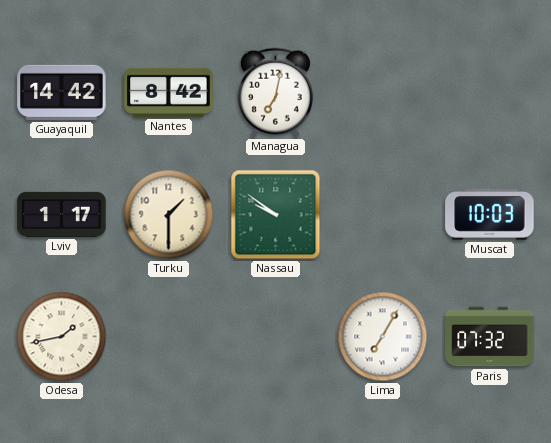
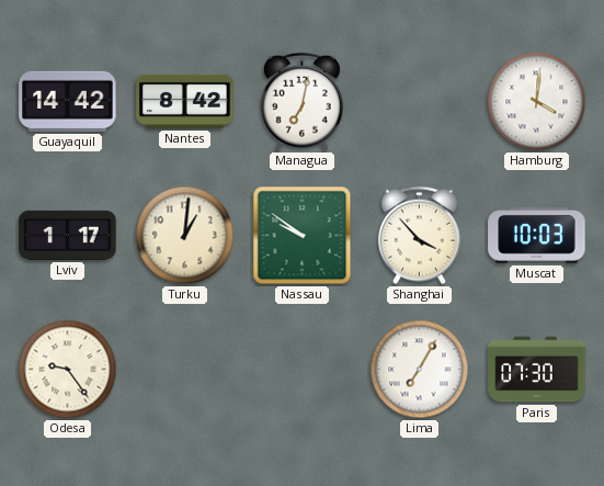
Hamburg: none -> 4:01
Turku: 1:30 -> 1:01
Shanghai: none -> 3:53
Odesa: 1:43 -> 9:24
Paris: 07:32 -> 07:30
